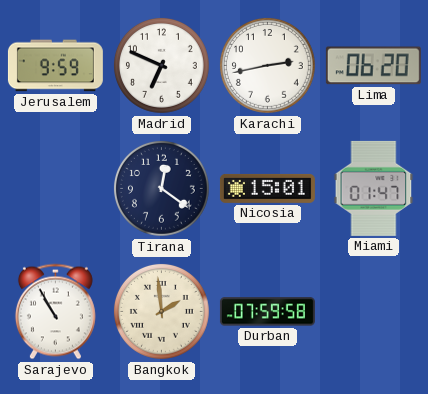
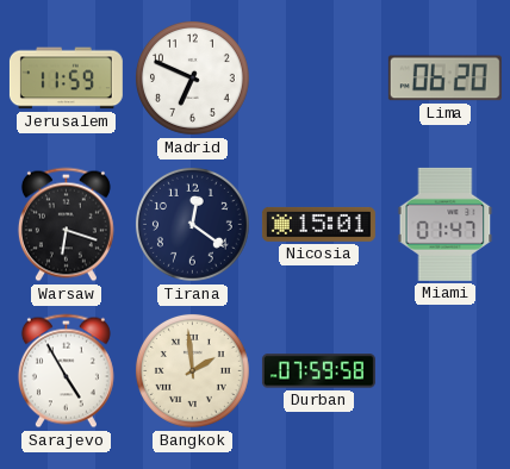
Jerusalem: 9:59 -> 11:59
Karachi: 2:43 -> none
Warsaw: none -> 6:18
Sarajevo: 10:55 -> 4:55
